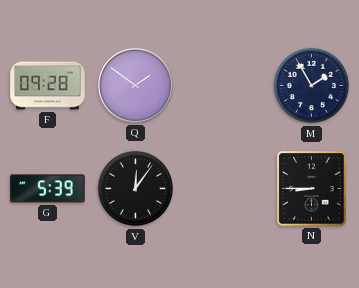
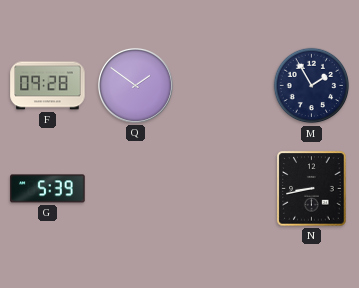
V: 12:06 -> none
N: 8:45 -> 8:43
